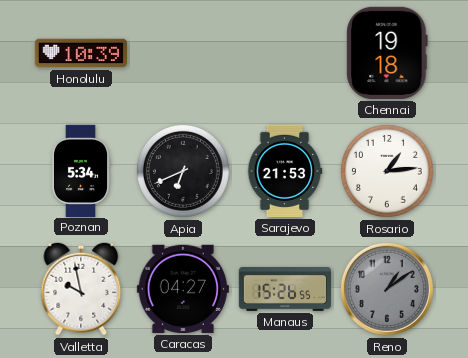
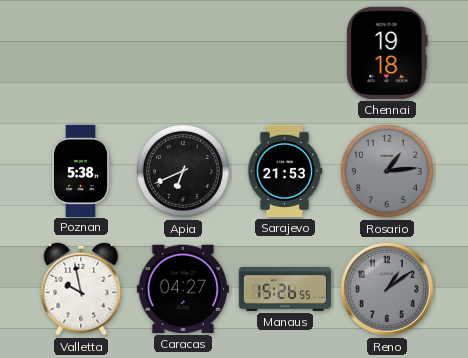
Honolulu: 10:39 -> none
Poznan: 5:34 -> 5:38
Rosario dial: white -> grey
